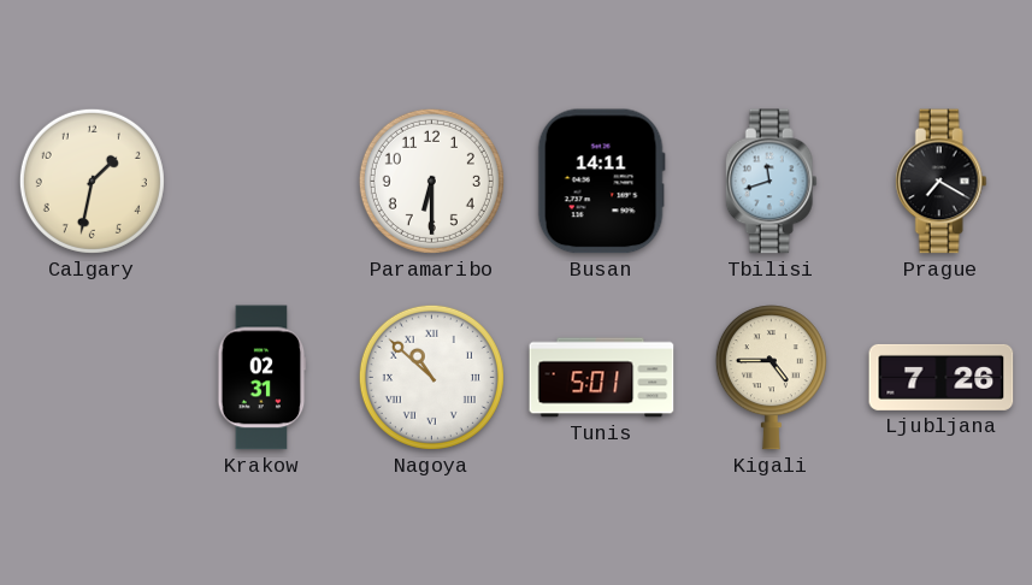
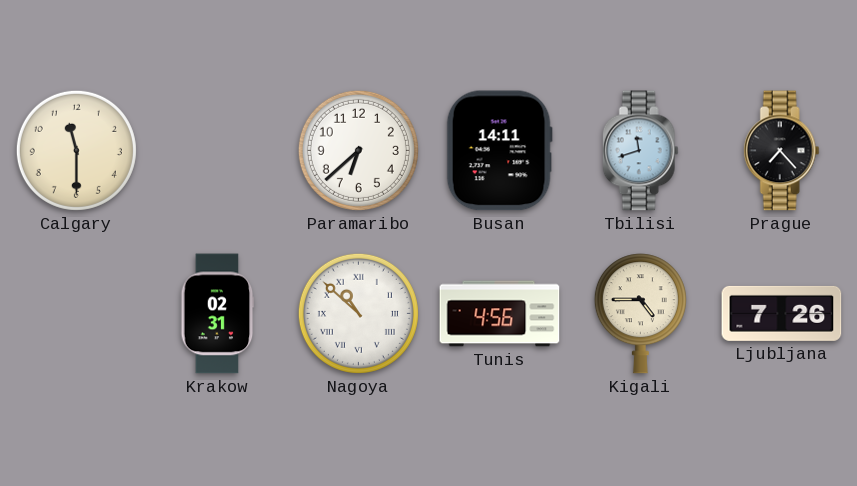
Calgary: 1:32 -> 11:30
Paramaribo: 6:30 -> 6:38
Prague: 7:20 -> 7:23
Tunis: 5:01 -> 4:56
